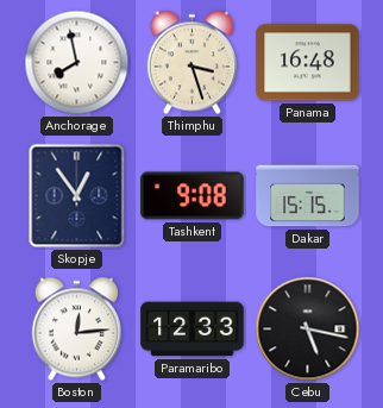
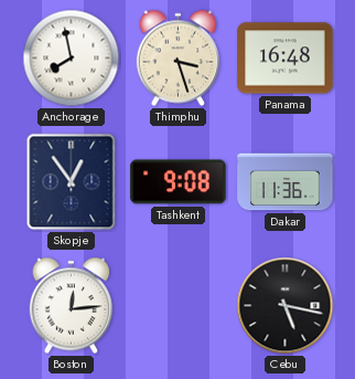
Dakar: 15:15 -> 11:36
Paramaribo: 12:33 -> none
